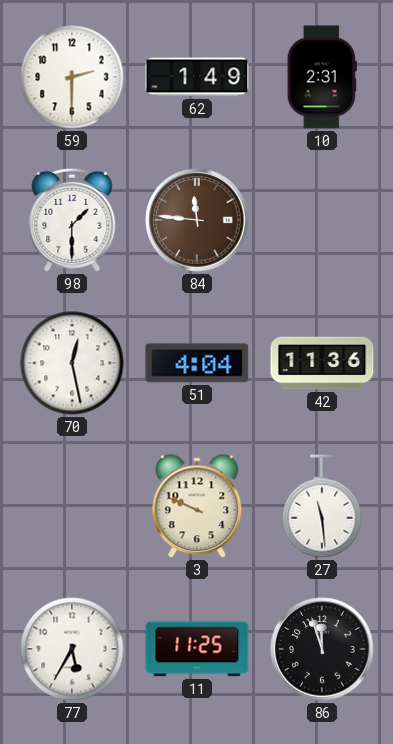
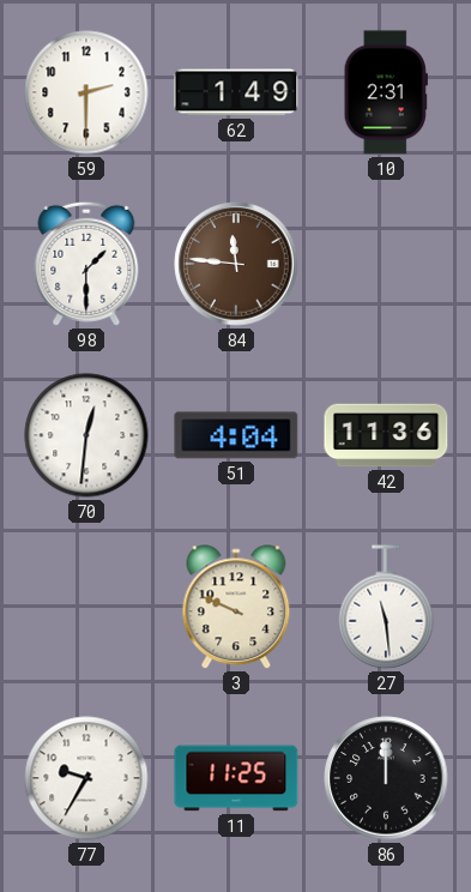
70: 12:28 -> 12:31
77: 5:35 -> 9:35
86: 11:57 -> 12:00
